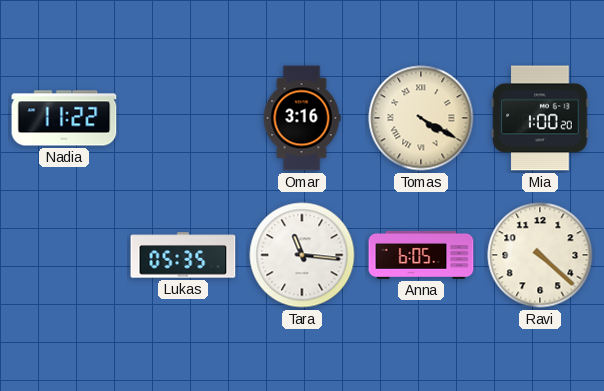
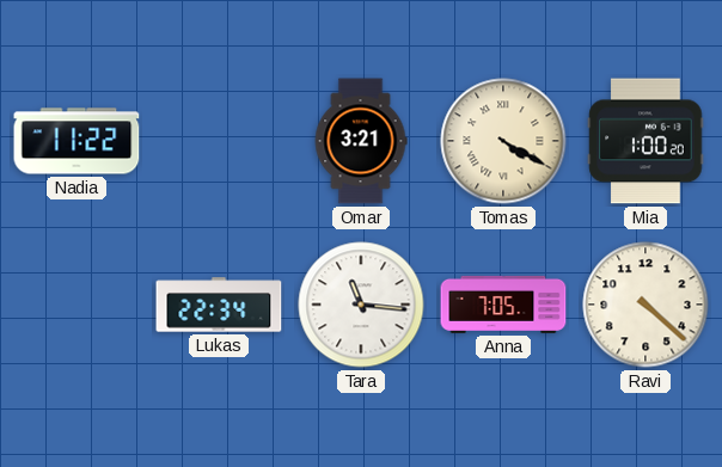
Omar: 3:16 -> 3:21
Lukas: 05:35 -> 22:34
Anna: 6:05 -> 7:05
